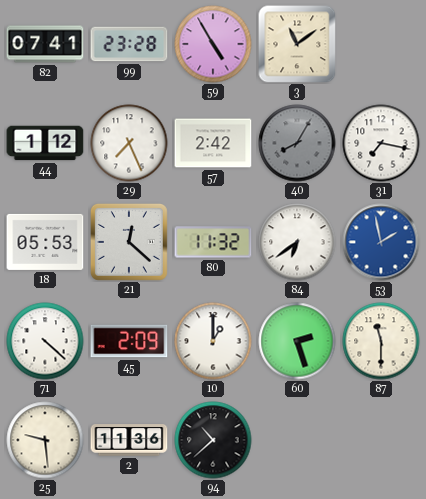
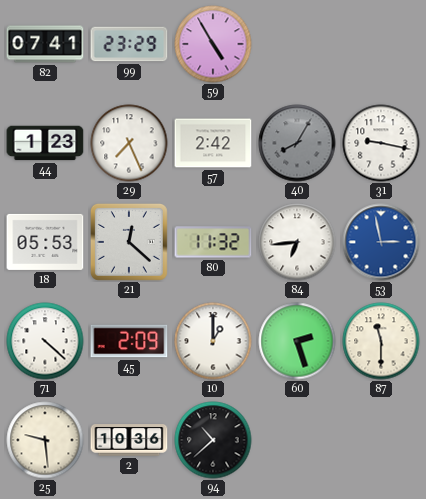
99: 23:28 -> 23:29
3: 11:09 -> none
44: 1:12 -> 1:23
31: 7:17 -> 9:17
84: 6:39 -> 6:44
53: 1:58 -> 2:58
2: 11:36 -> 10:36
